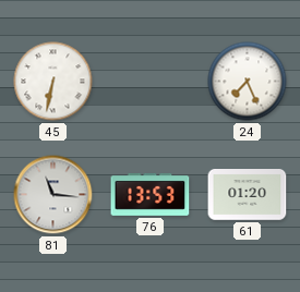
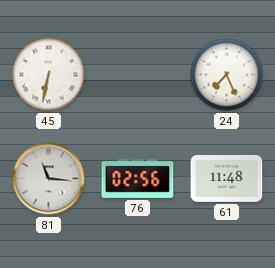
76: 13:53 -> 02:56
61: 01:20 -> 11:48
